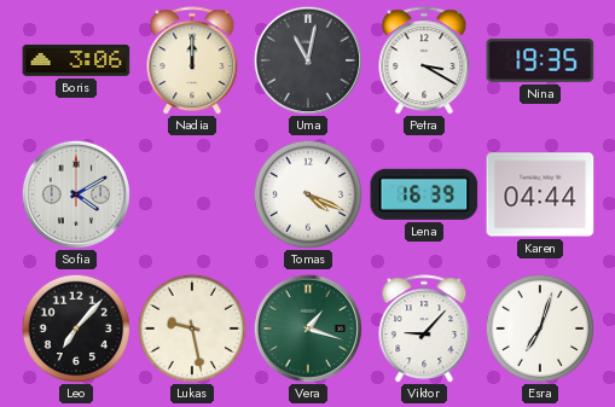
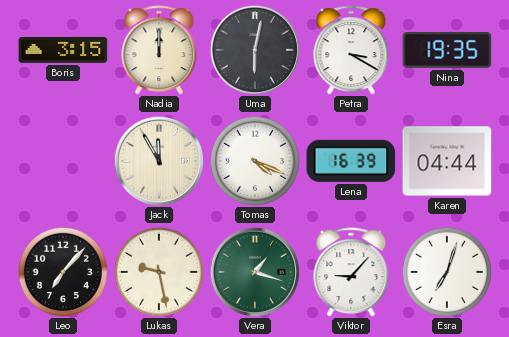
Boris: 3:06 -> 3:15
Uma: 11:02 -> 6:02
Sofia: 4:10 -> none
Jack: none -> 11:55
